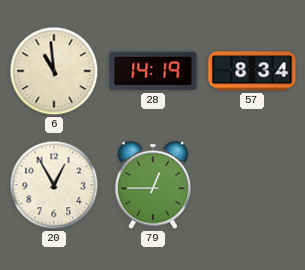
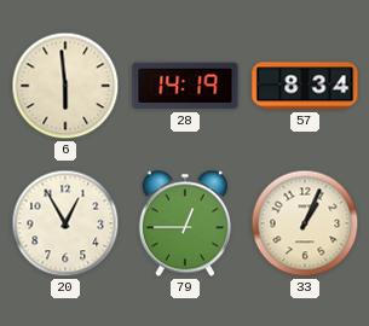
6: 10:59 -> 5:59
33: none -> 1:04
